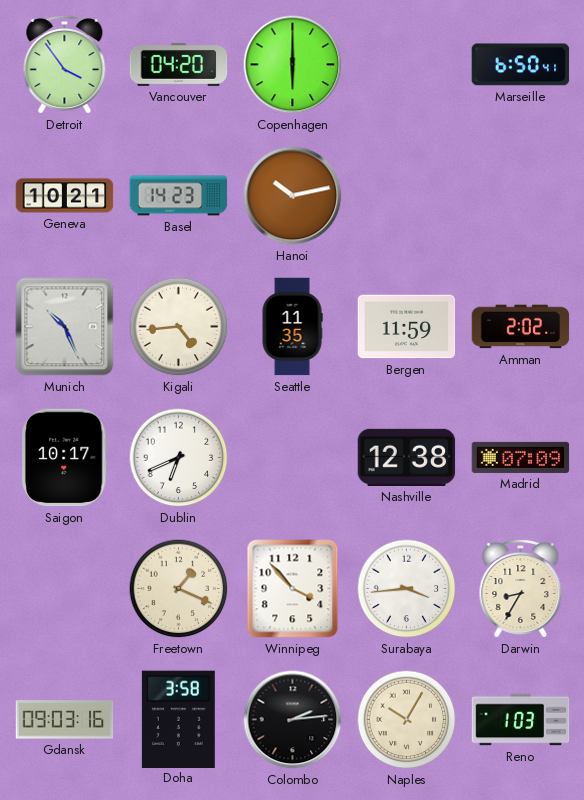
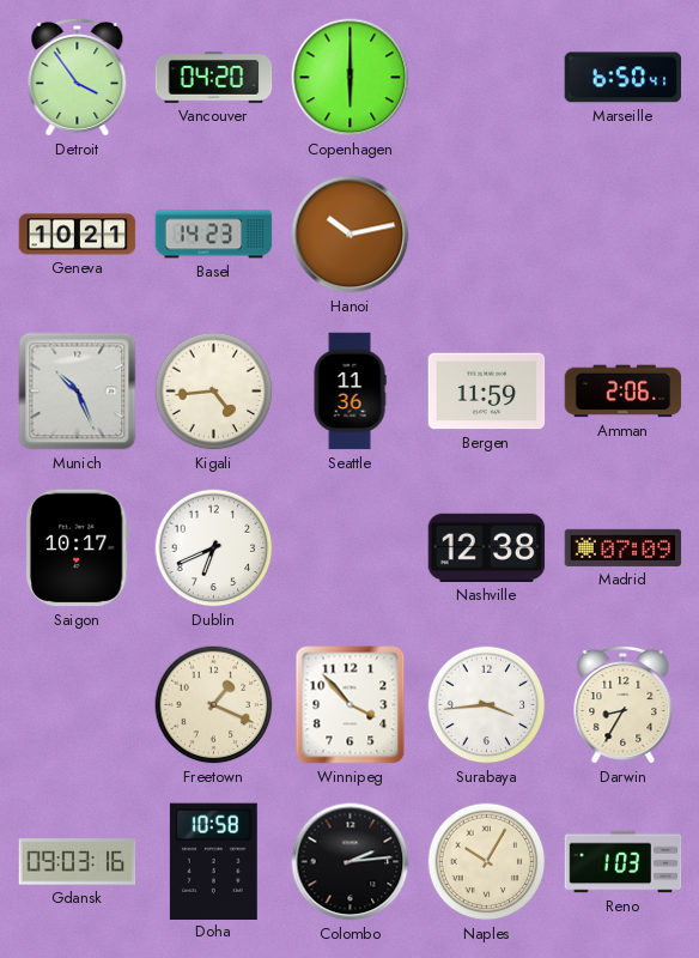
Seattle: 11:35 -> 11:36
Amman: 2:02 -> 2:06
Doha: 3:58 -> 10:58
